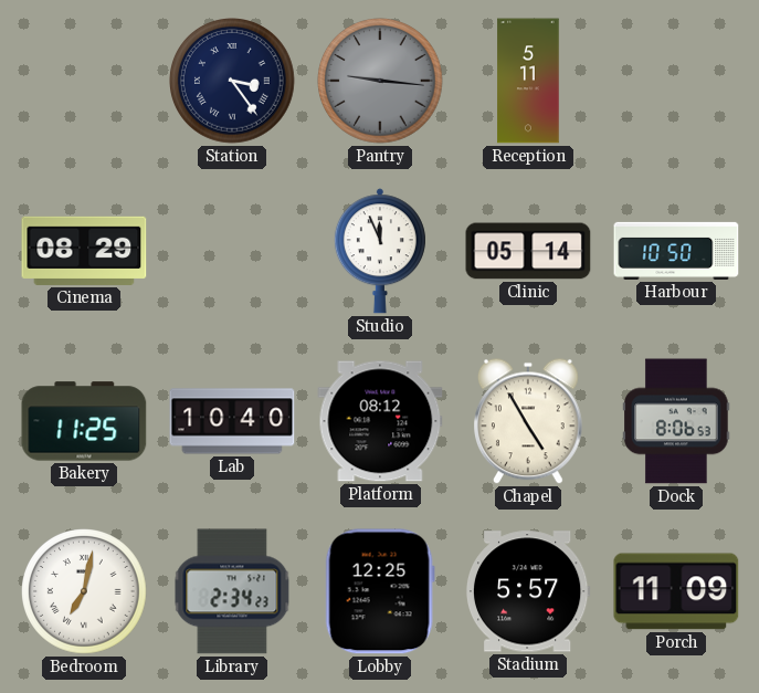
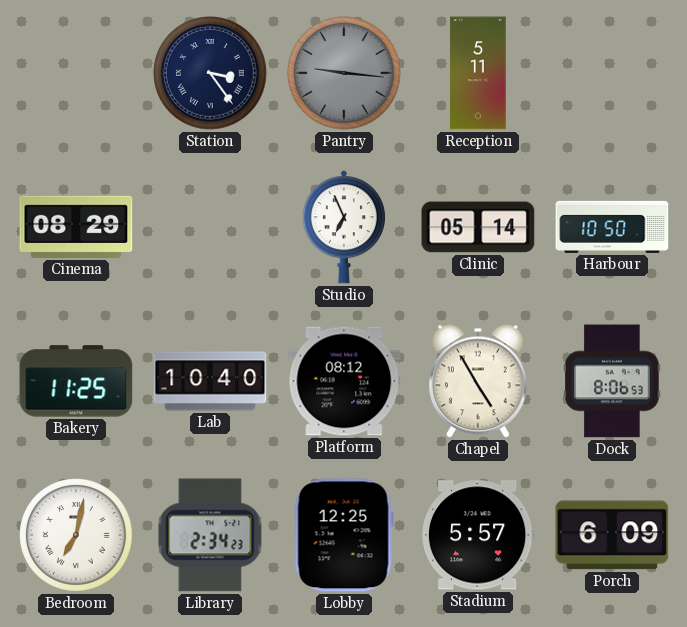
Studio: 11:56 -> 6:56
Porch: 11:09 -> 6:09
